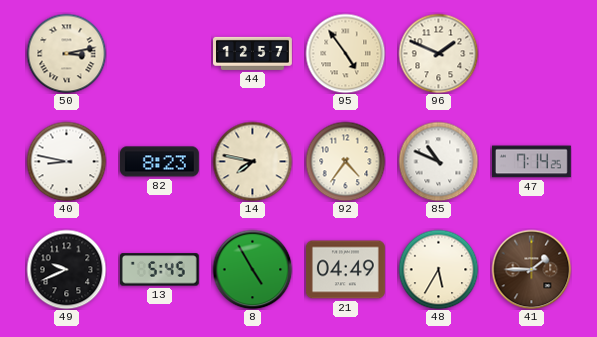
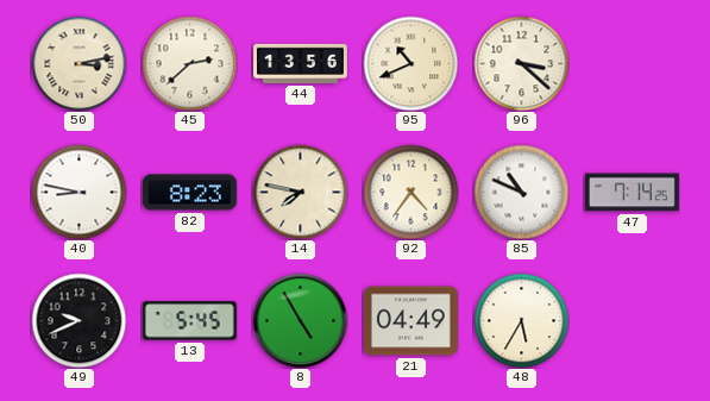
45: none -> 2:38
44: 12:57 -> 13:56
95: 4:54 -> 10:41
96: 1:49 -> 3:22
41: 1:45 -> none
